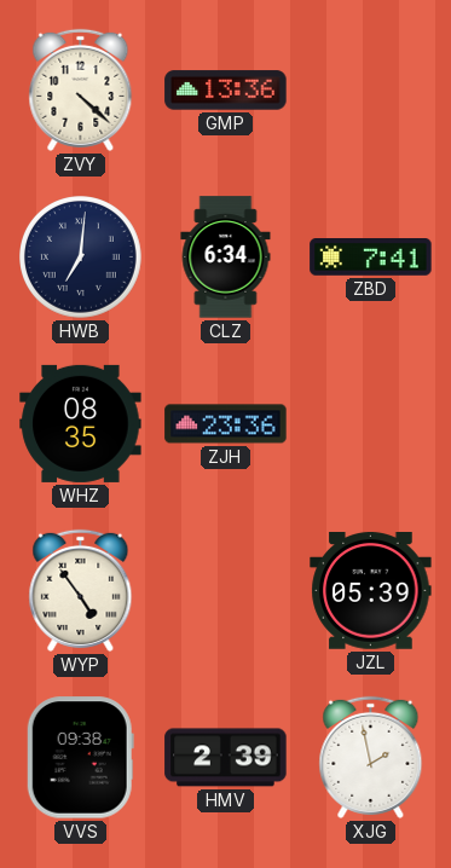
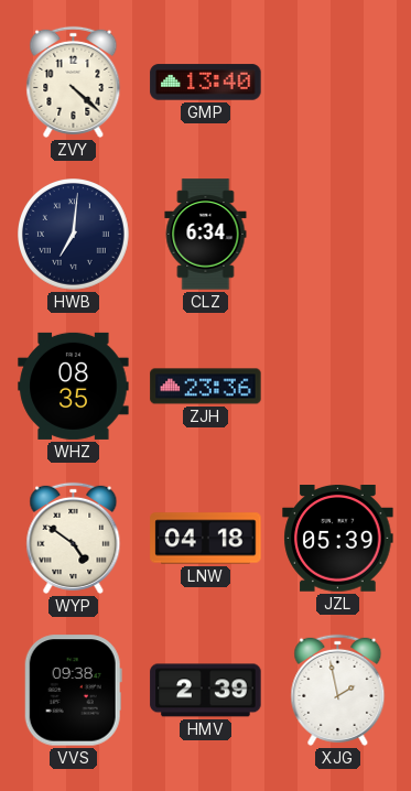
GMP: 13:36 -> 13:40
ZBD: 7:41 -> none
WYP: 4:54 -> 4:51
LNW: none -> 04:18
